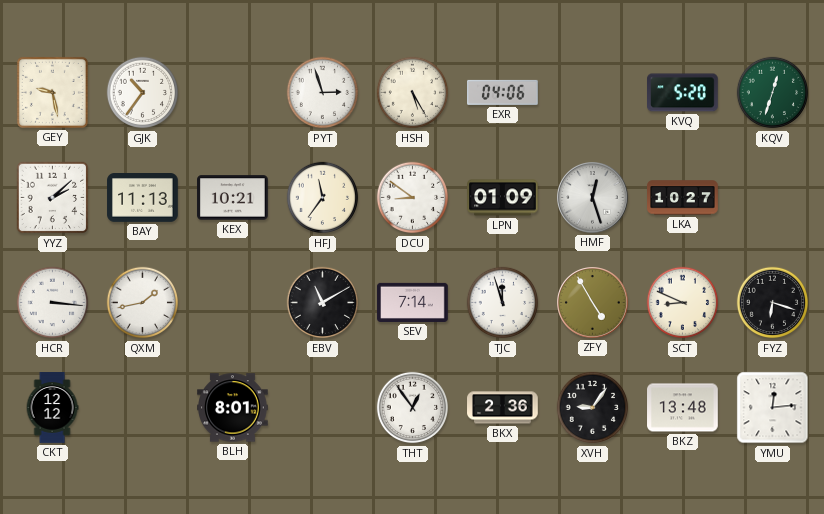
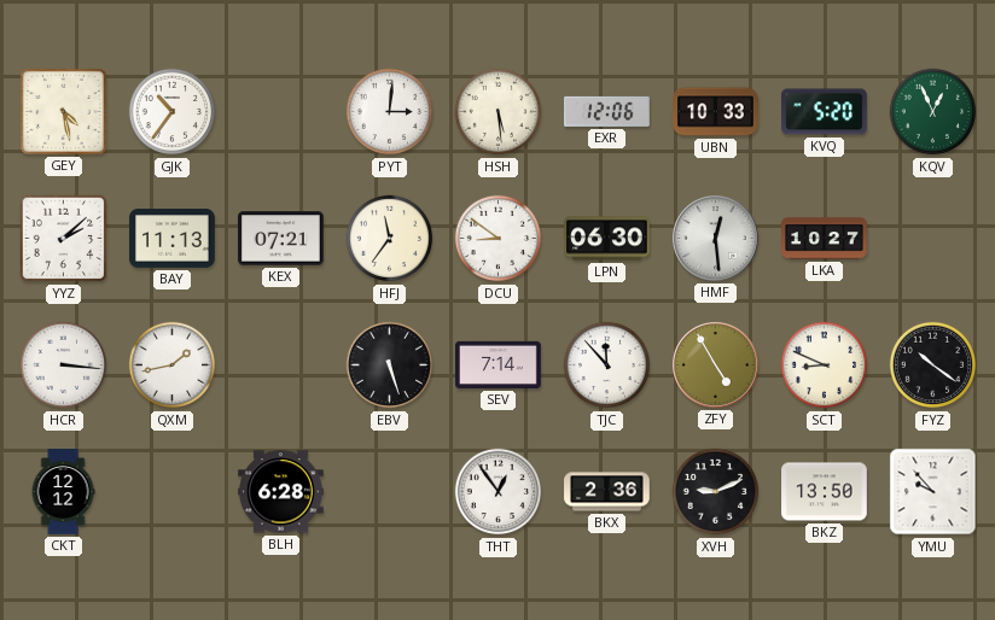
GEY: 9:28 -> 4:28
PYT: 2:57 -> 3:01
HSH: 5:25 -> 5:29
EXR: 04:06 -> 12:06
UBN: none -> 10:33
KQV: 12:33 -> 12:56
KEX: 10:21 -> 07:21
LPN: 01:09 -> 06:30
HMF: 12:27 -> 12:29
EBV: 11:10 -> 5:27
TJC: 11:57 -> 11:53
FYZ: 6:18 -> 10:21
BLH: 8:01 -> 6:28
XVH: 9:06 -> 9:11
BKZ: 13:48 -> 13:50
YMU: 12:14 -> 9:53
